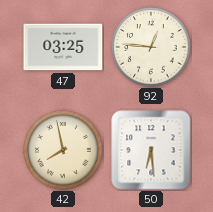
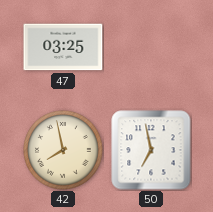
92: 12:46 -> none
50: 6:29 -> 6:58
